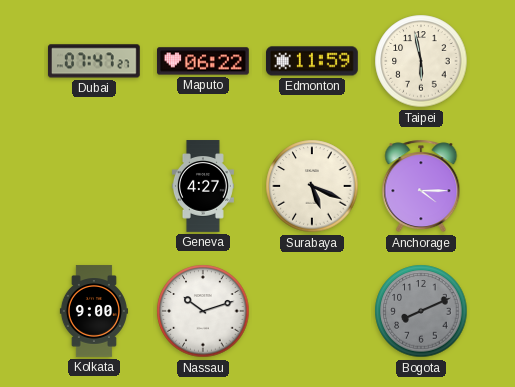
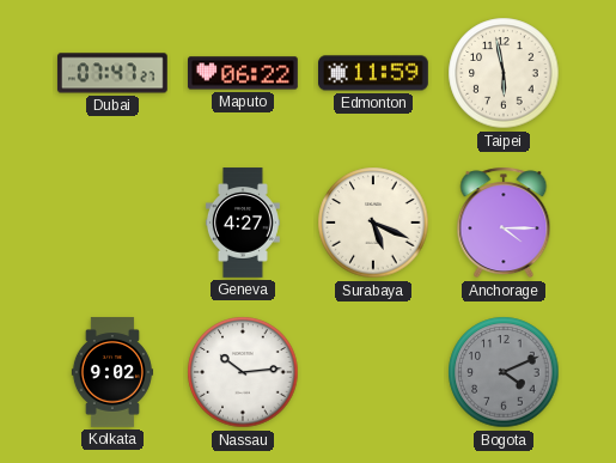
Kolkata: 9:00 -> 9:02
Nassau: 10:12 -> 10:14
Bogota: 8:11 -> 4:11
